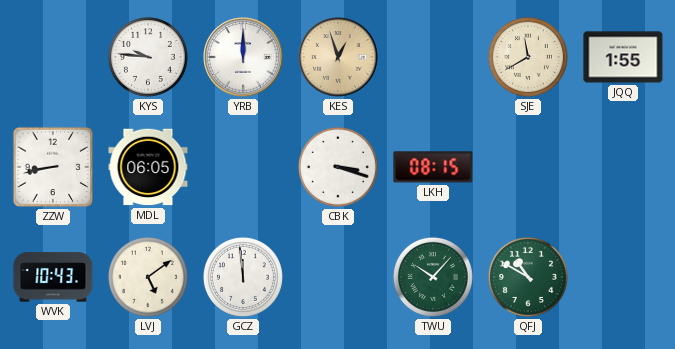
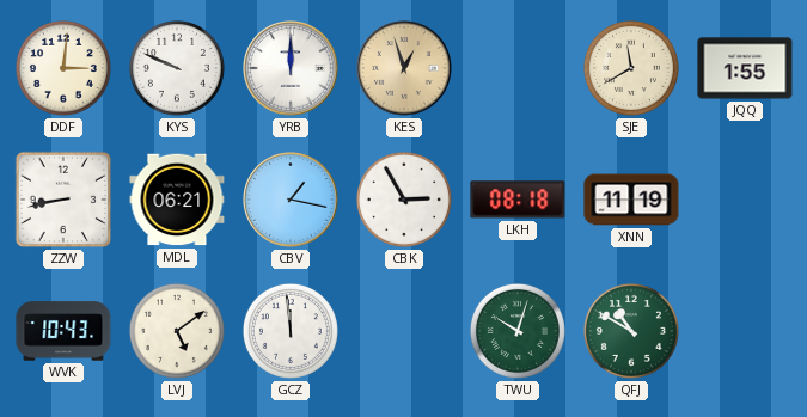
DDF: none -> 3:01
KYS: 9:46 -> 9:49
MDL: 06:05 -> 06:21
CBV: none -> 1:17
CBK: 3:18 -> 2:55
LKH: 08:15 -> 08:18
XNN: none -> 11:19
TWU: 10:07 -> 10:03
